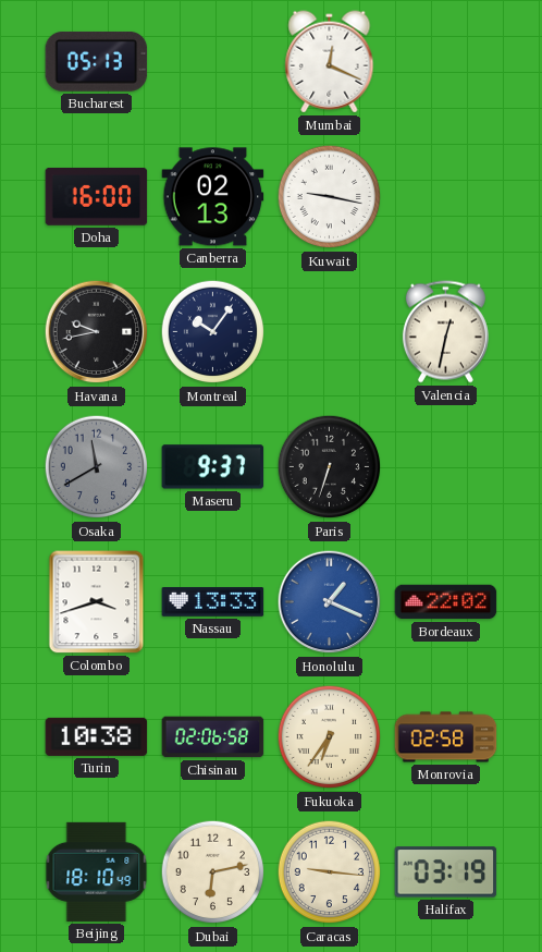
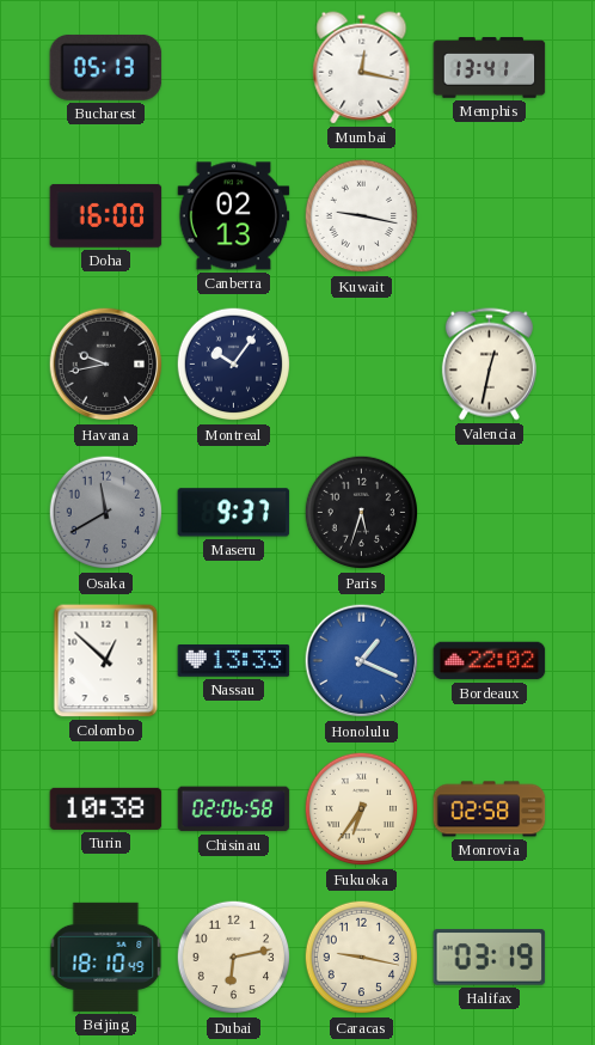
Mumbai: 12:19 -> 12:17
Memphis: none -> 13:41
Paris: 6:33 -> 5:33
Colombo: 3:42 -> 12:52
Caracas: 9:16 -> 9:17
